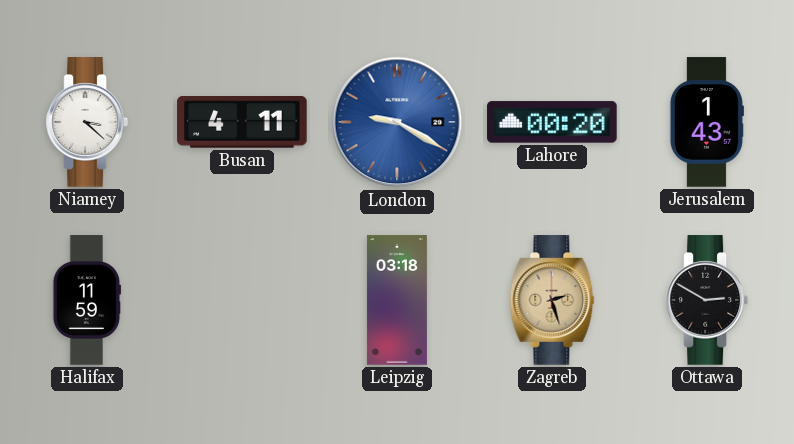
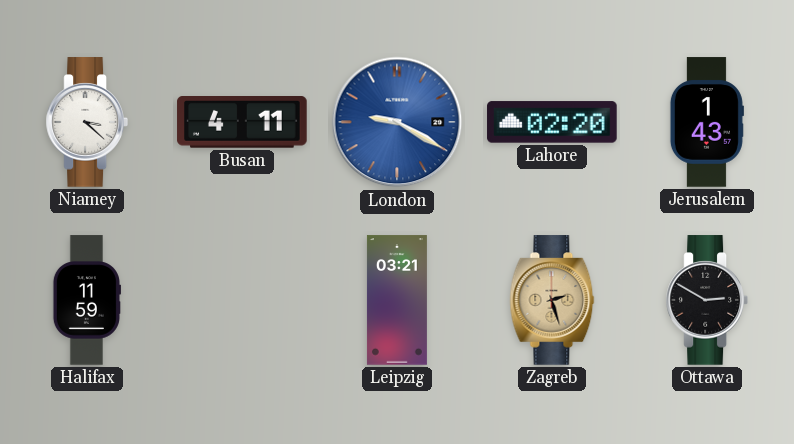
Lahore: 00:20 -> 02:20
Leipzig: 03:18 -> 03:21
